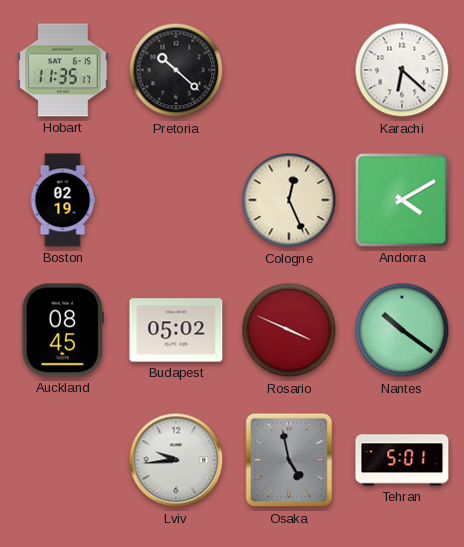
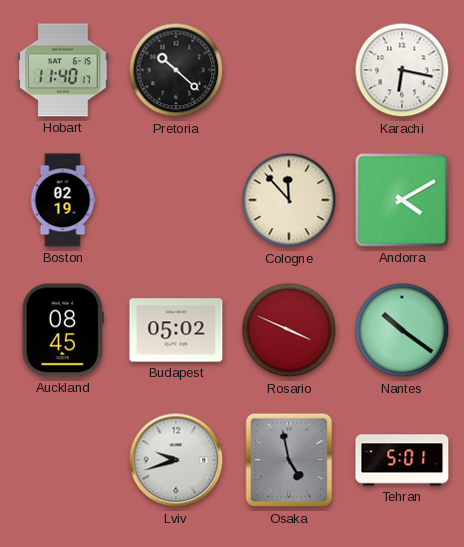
Hobart: 11:35 -> 11:40
Karachi: 6:22 -> 6:17
Cologne: 12:26 -> 11:53
Lviv: 9:44 -> 9:42
